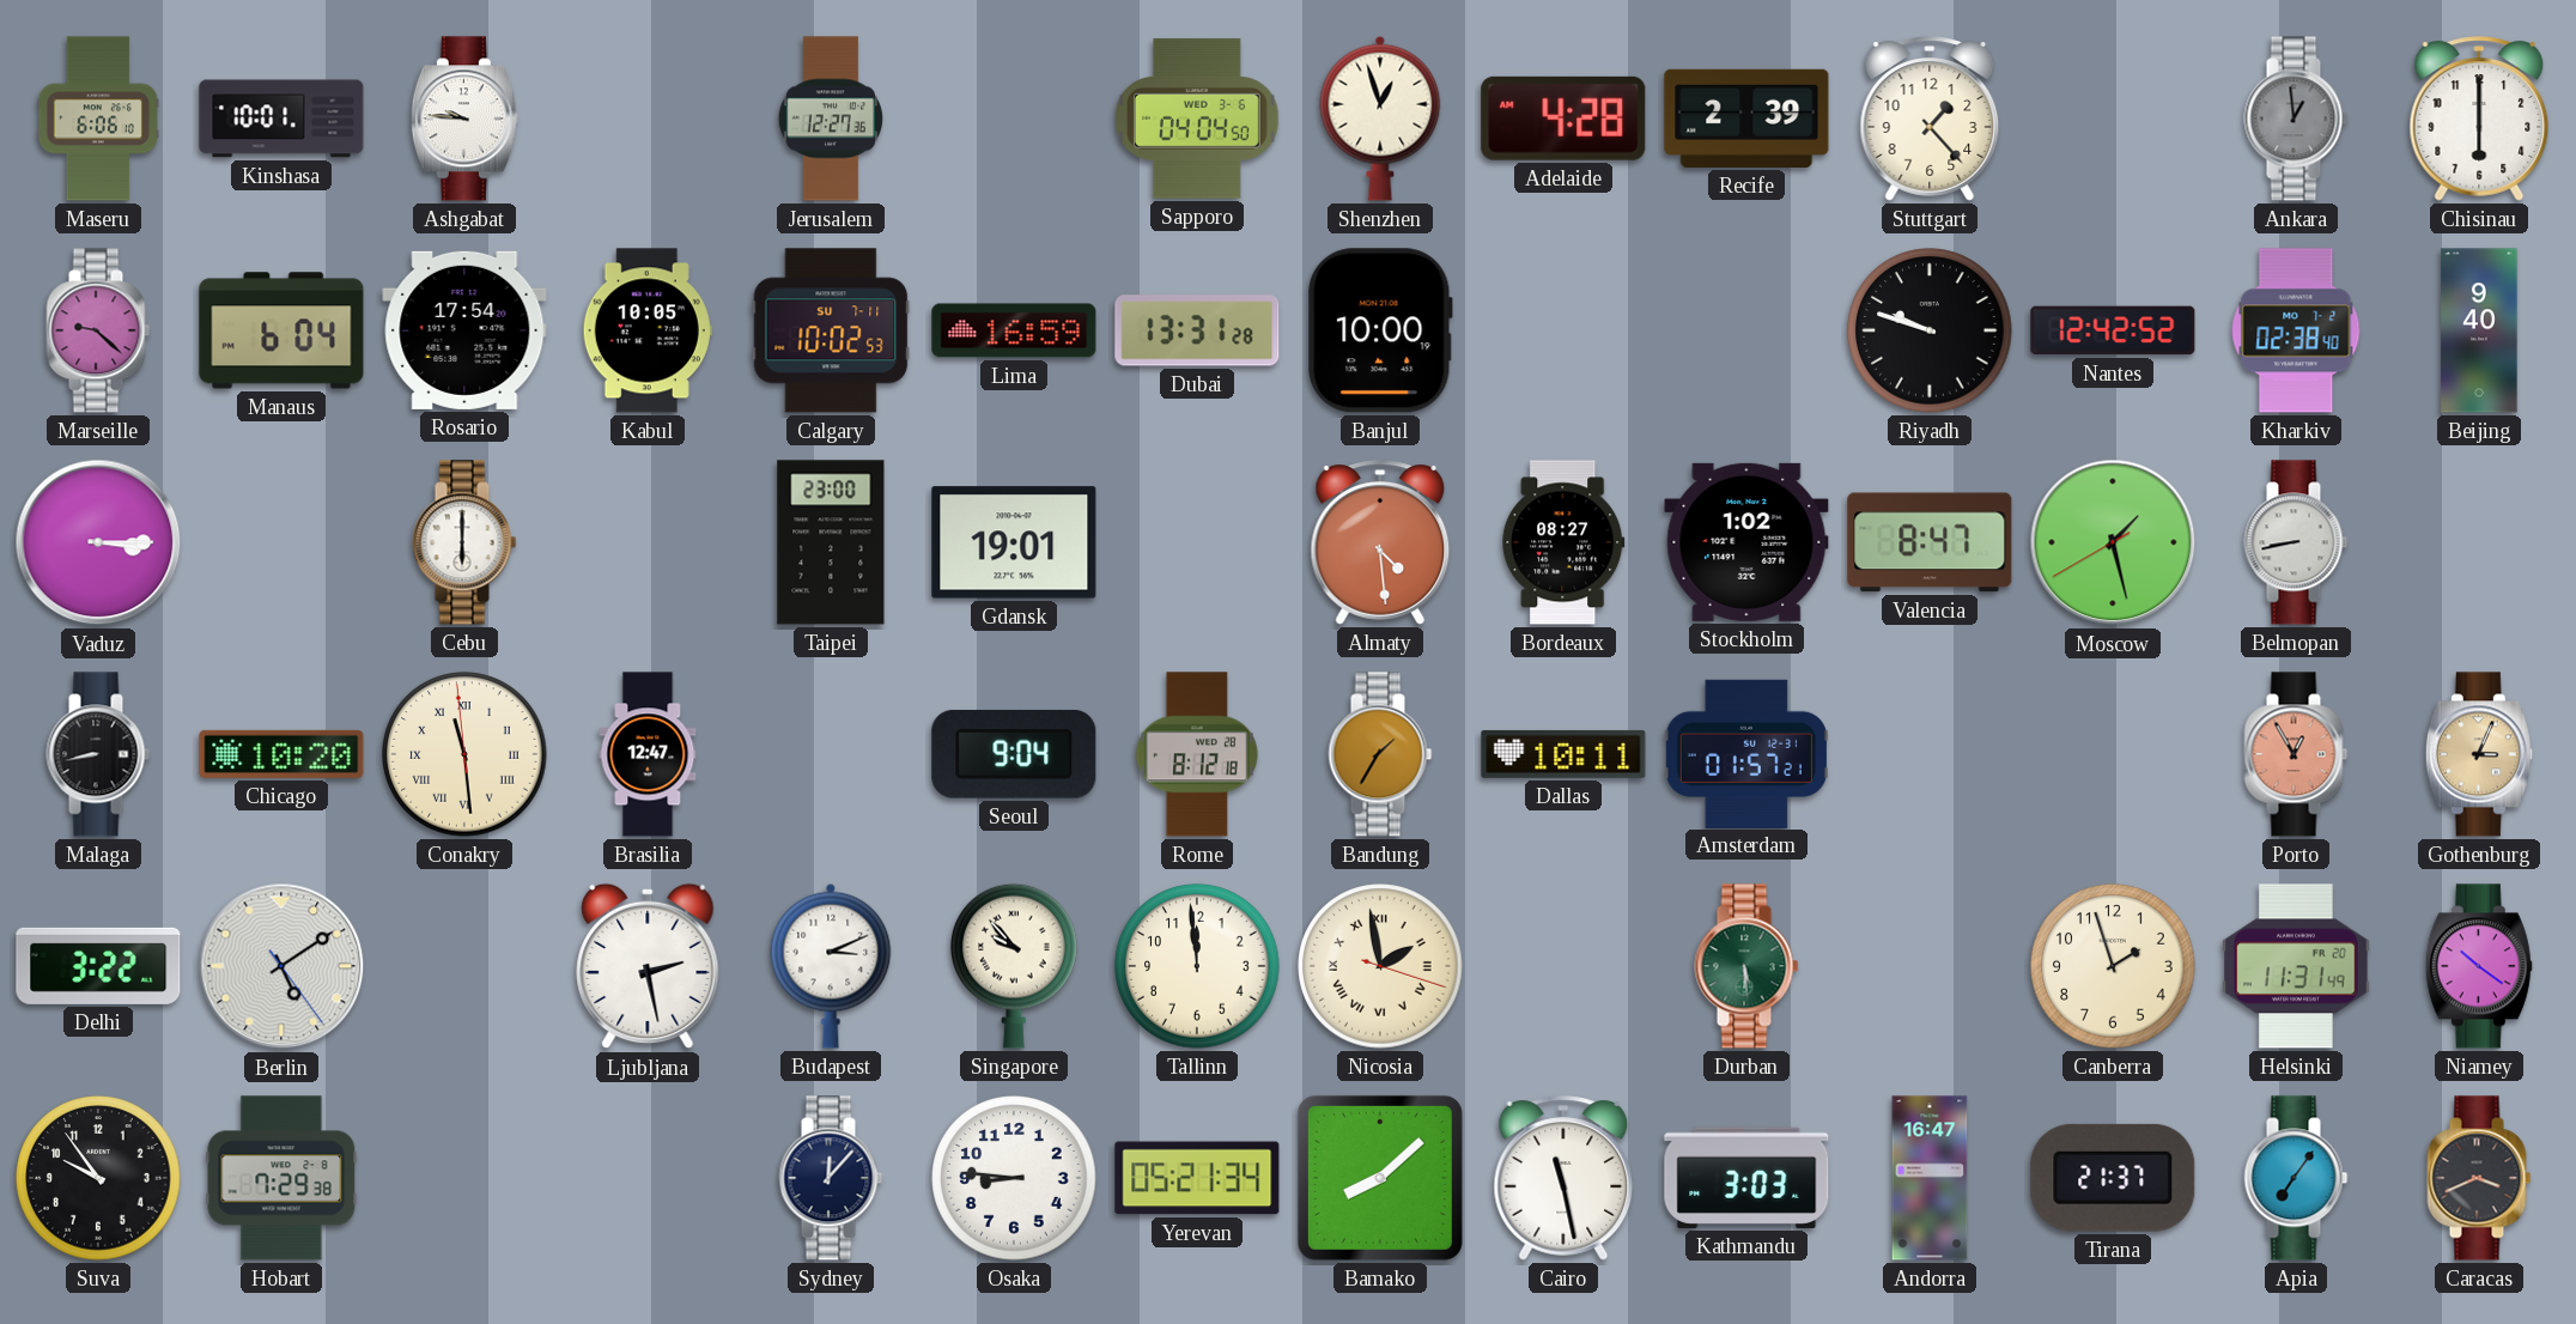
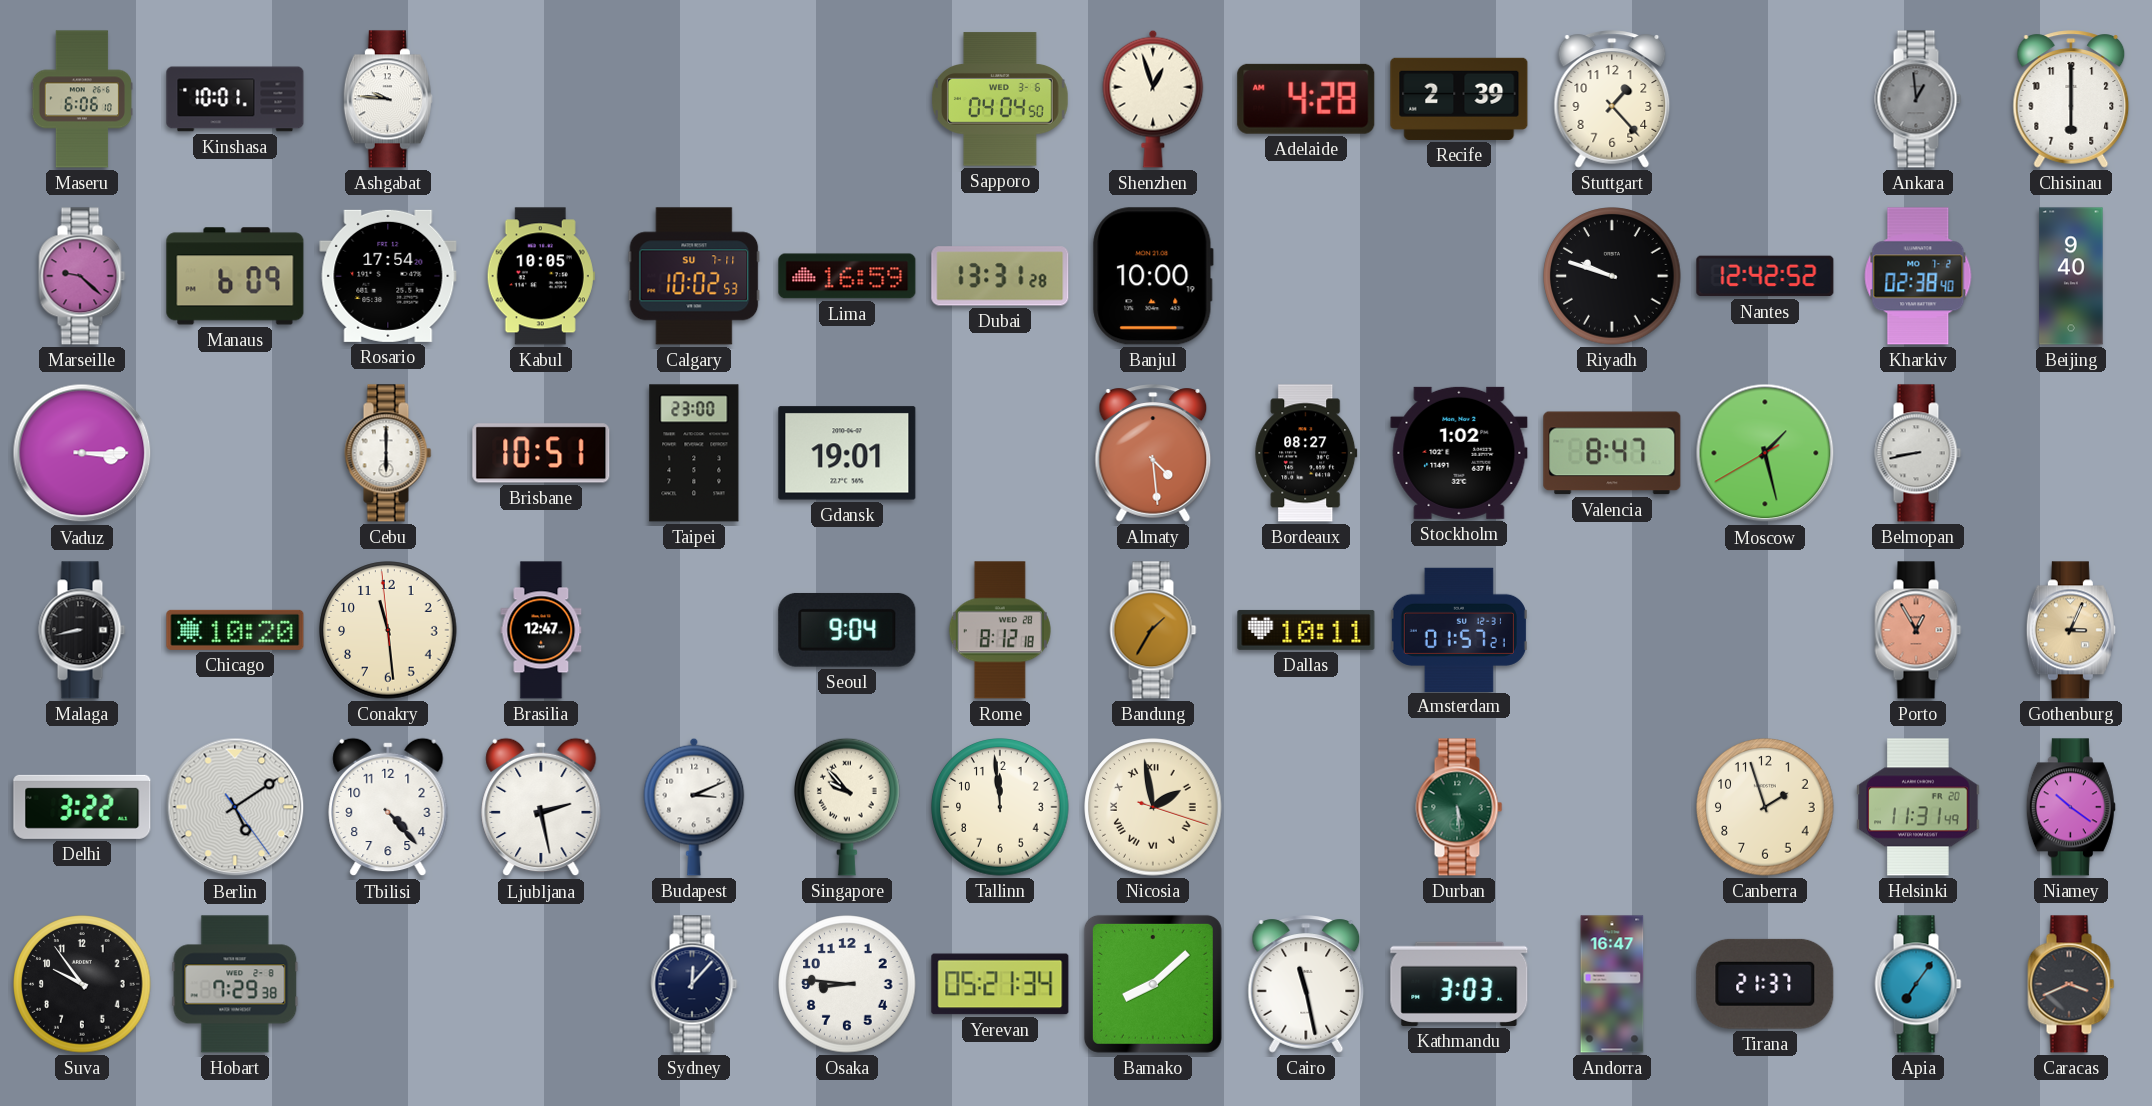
Jerusalem: 12:27 -> none
Manaus: 6:04 -> 6:09
Brisbane: none -> 10:51
Conakry numerals: Roman -> Arabic
Tbilisi: none -> 4:23
